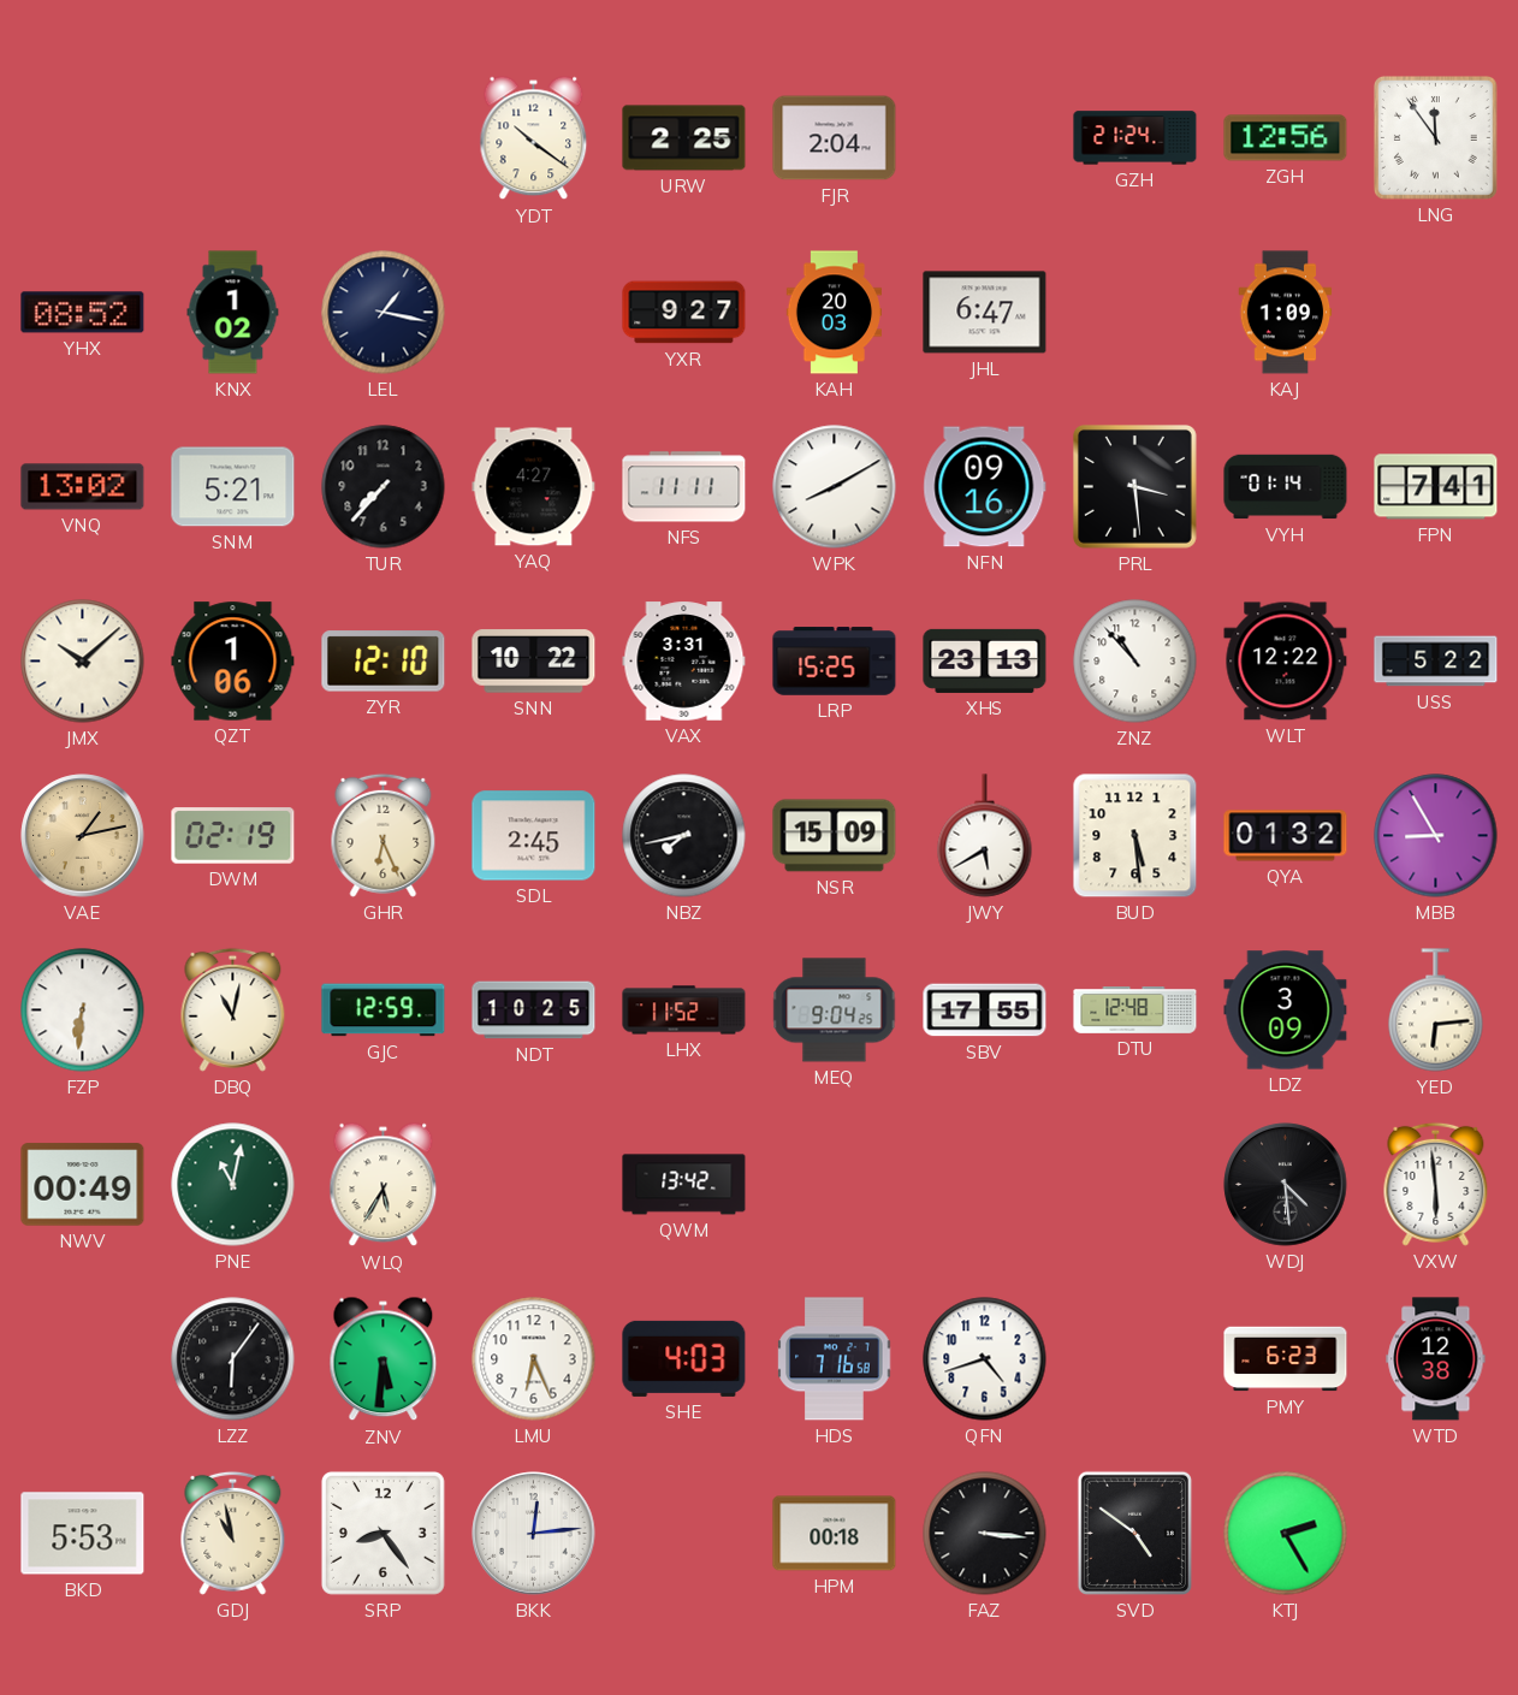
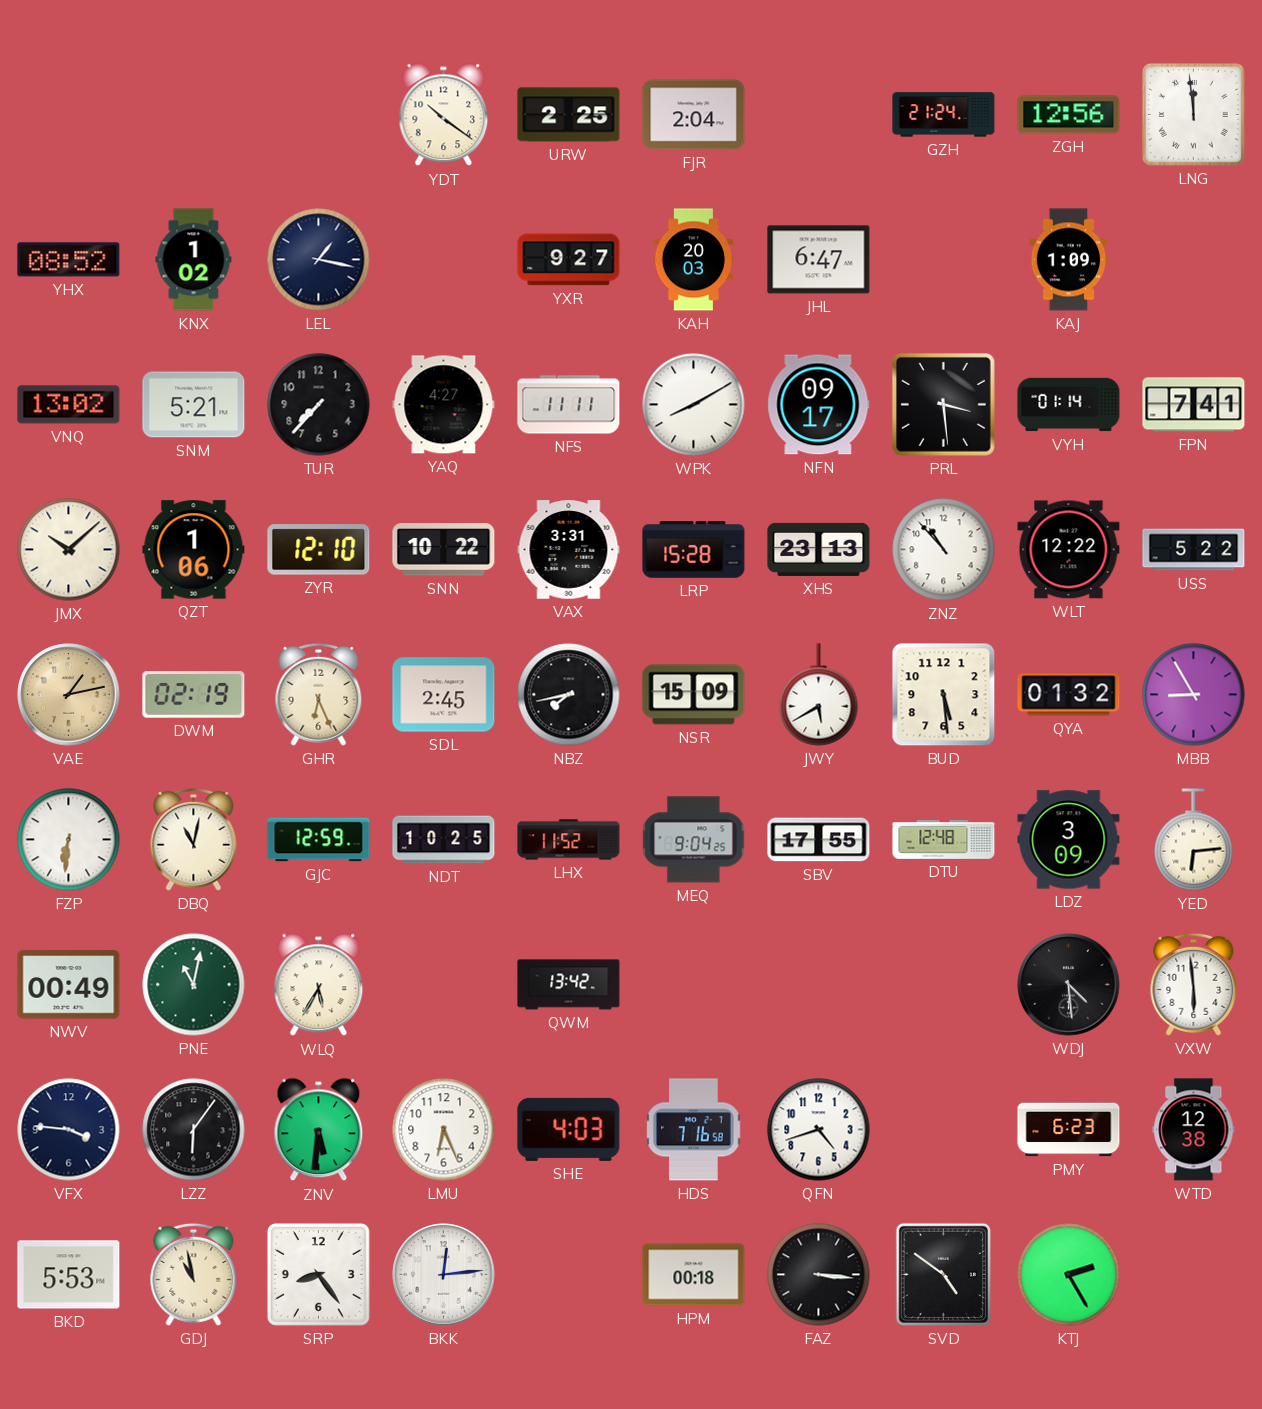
LNG: 11:54 -> 11:59
NFN: 09:16 -> 09:17
LRP: 15:25 -> 15:28
VFX: none -> 3:46
